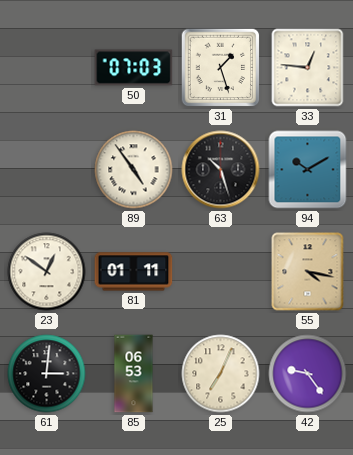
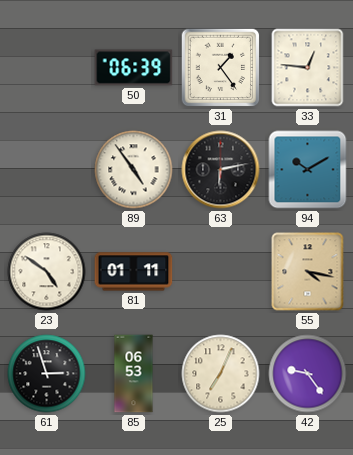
50: 07:03 -> 06:39
31: 1:27 -> 1:24
63: 10:27 -> 6:13
23: 12:51 -> 4:51
61: 3:01 -> 2:57
